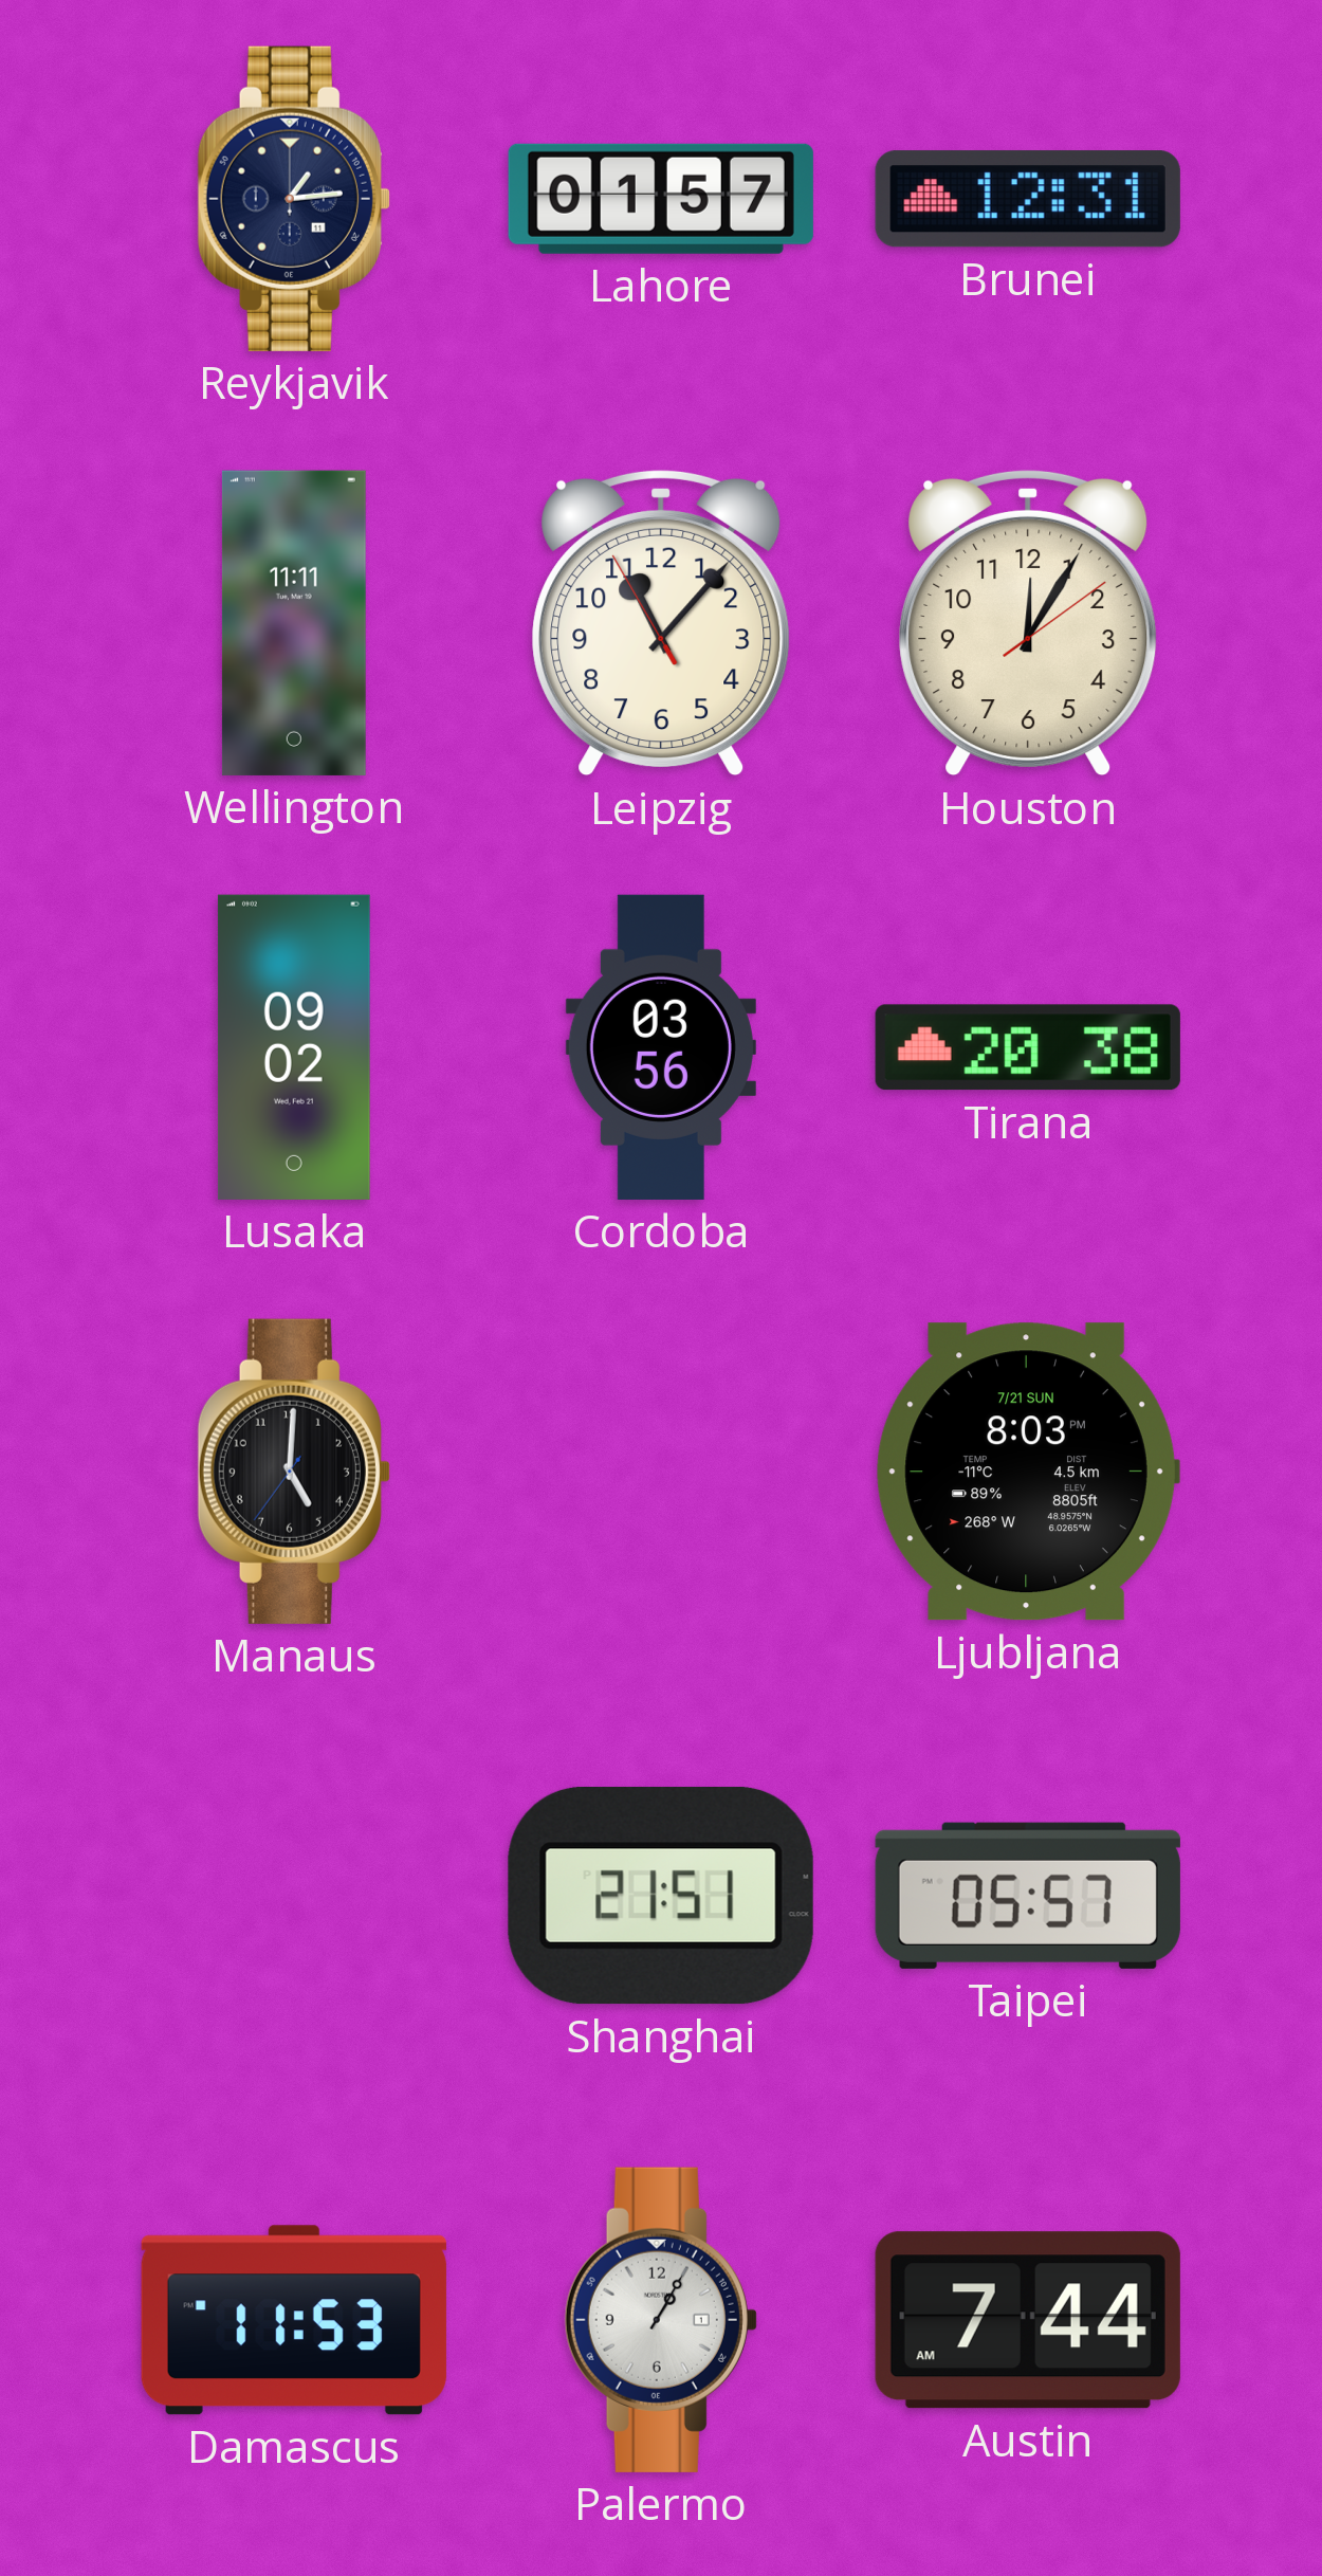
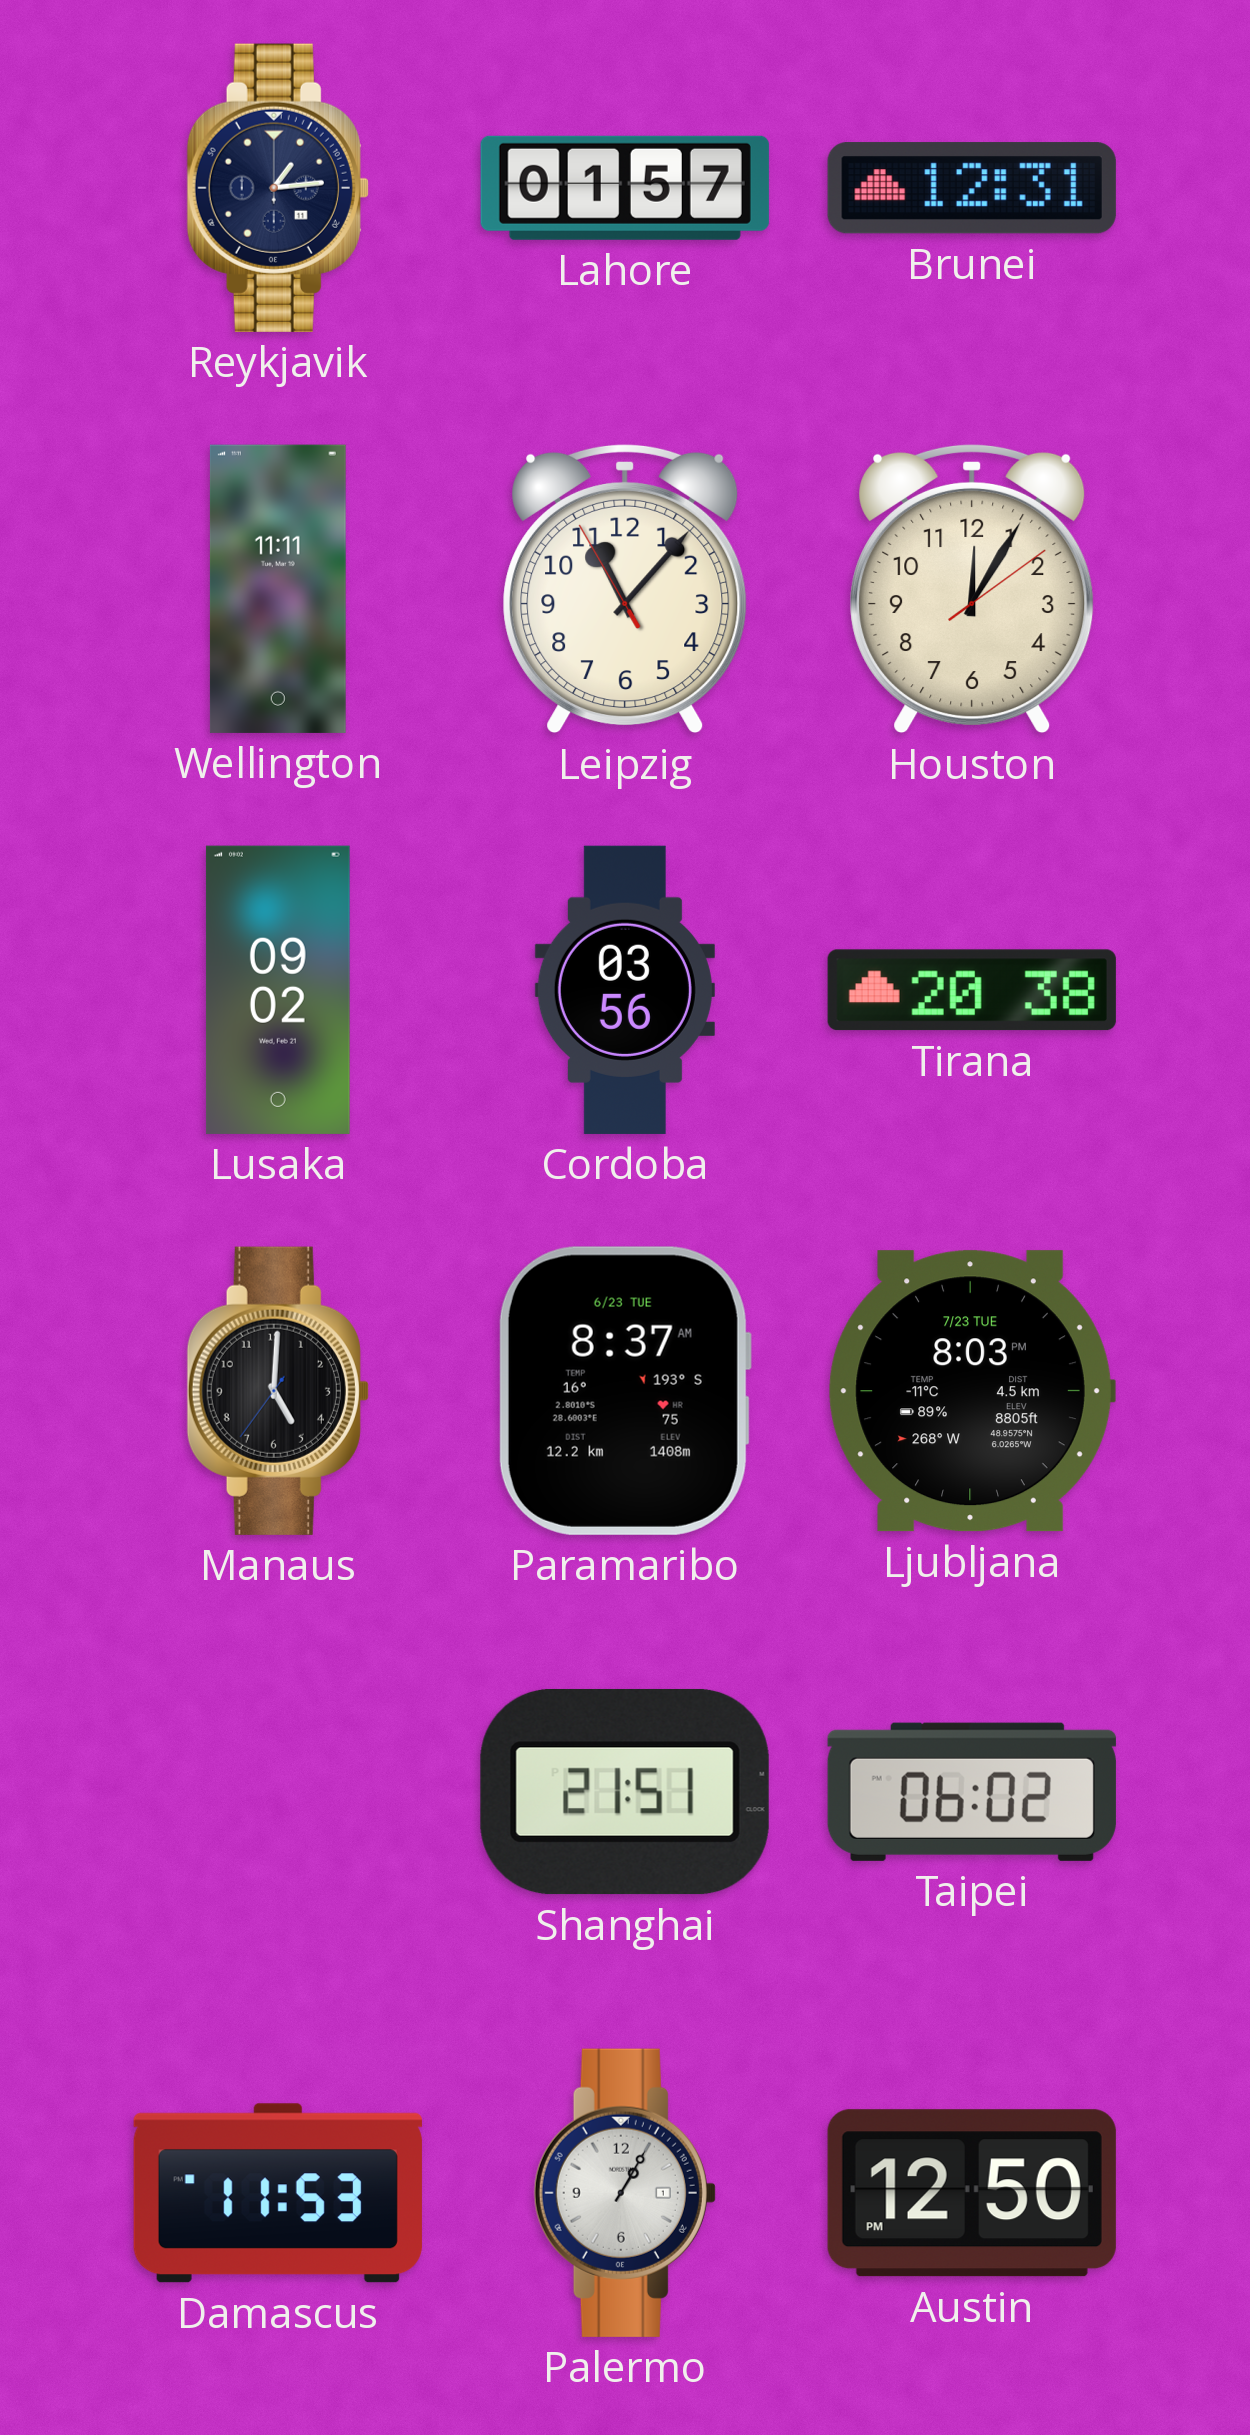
Paramaribo: none -> 8:37
Ljubljana date: 7/21 SUN -> 7/23 TUE
Taipei: 05:57 -> 06:02
Austin: 7:44 -> 12:50
